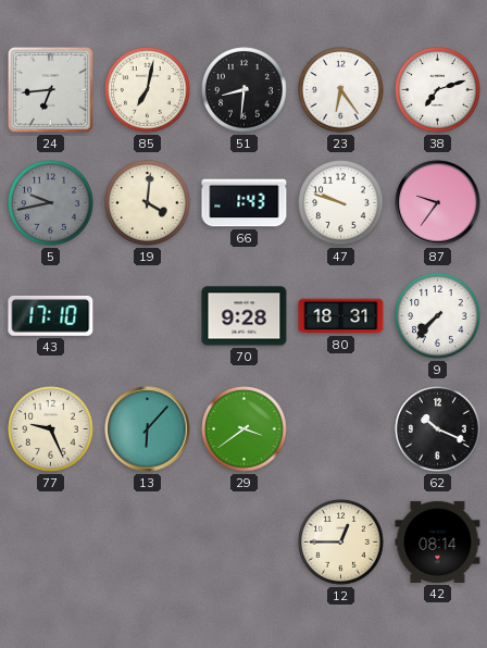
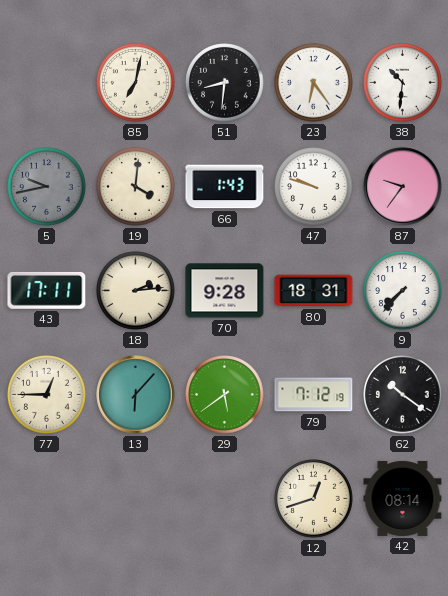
24: 6:44 -> none
38: 7:12 -> 10:31
43: 17:10 -> 17:11
18: none -> 2:14
77: 9:26 -> 12:45
29: 3:39 -> 5:39
79: none -> 7:12
62: 10:19 -> 10:21
12: 12:45 -> 12:42
